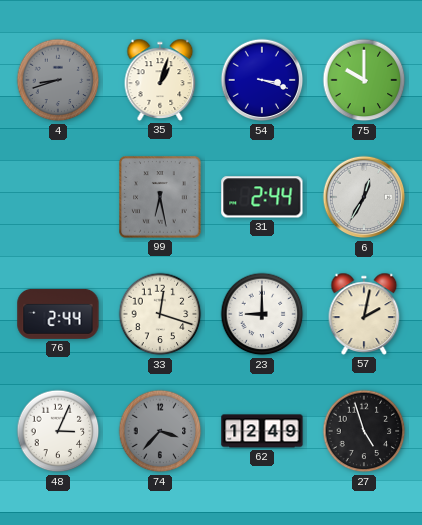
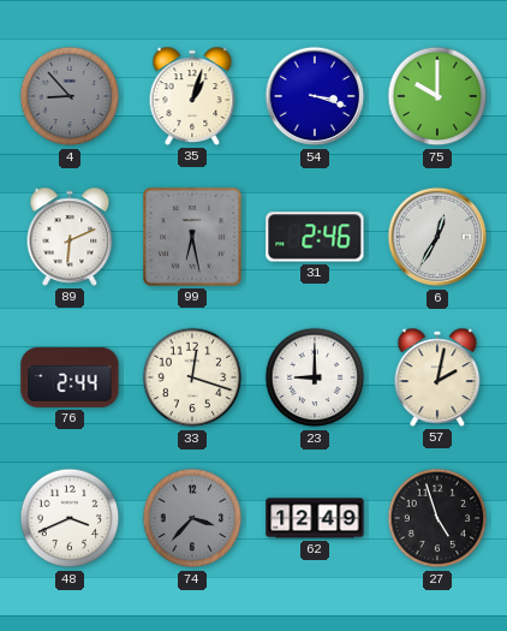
4: 8:42 -> 8:53
89: none -> 6:11
31: 2:44 -> 2:46
48: 3:04 -> 3:41
